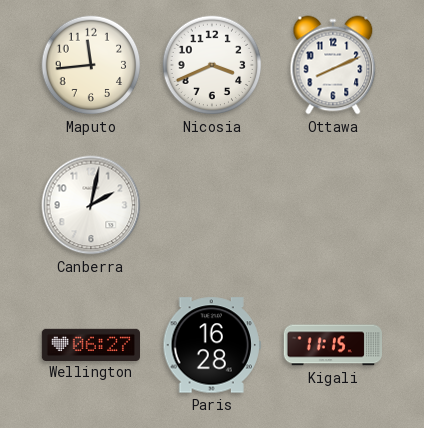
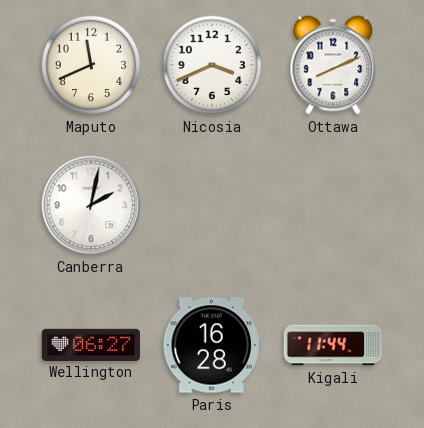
Maputo: 11:44 -> 11:41
Kigali: 11:15 -> 11:44
